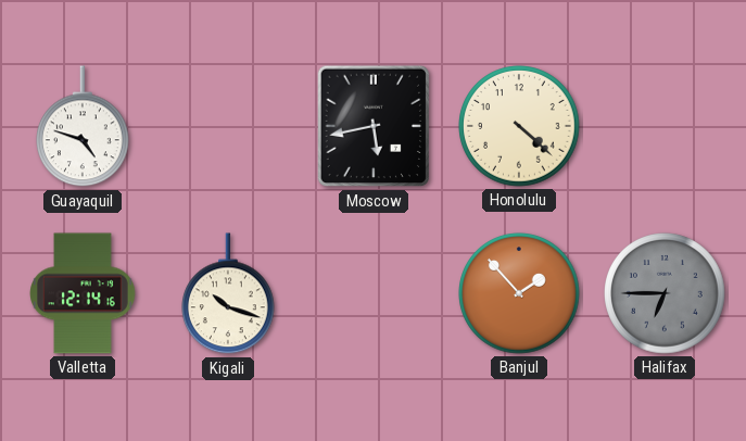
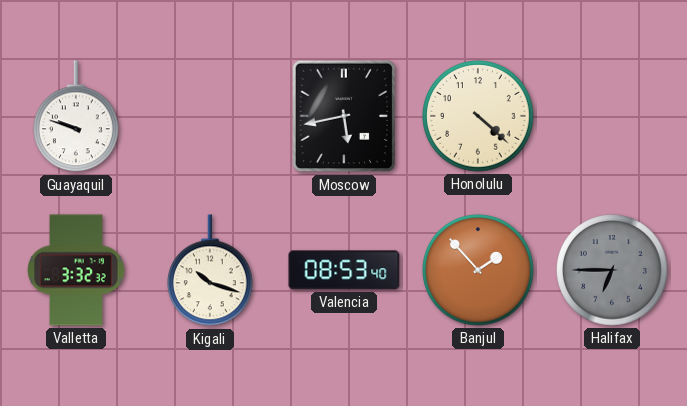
Guayaquil: 4:48 -> 9:48
Valletta: 12:14 -> 3:32
Valencia: none -> 08:53
